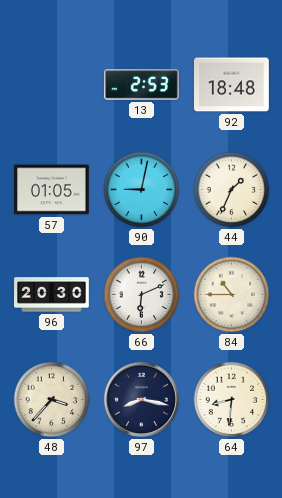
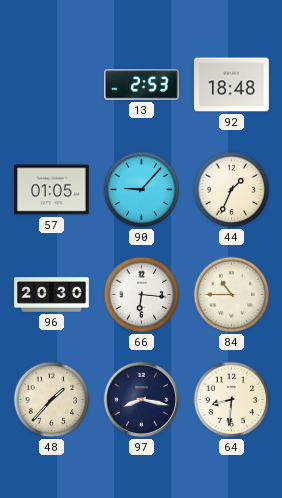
90: 9:02 -> 9:07
66: 6:11 -> 6:16
48: 3:37 -> 1:37
